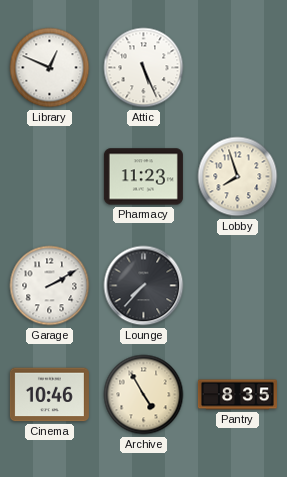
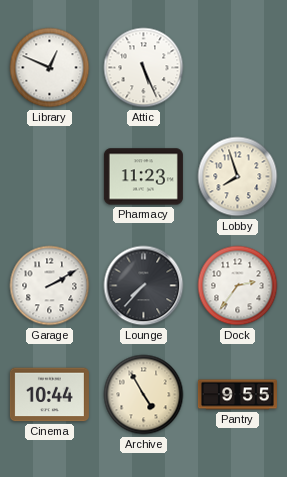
Dock: none -> 2:36
Cinema: 10:46 -> 10:44
Pantry: 8:35 -> 9:55
